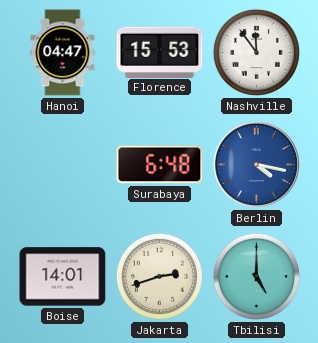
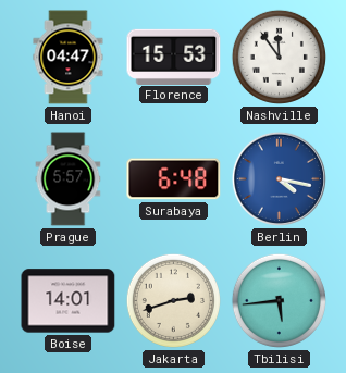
Prague: none -> 5:57
Tbilisi: 5:00 -> 5:44
